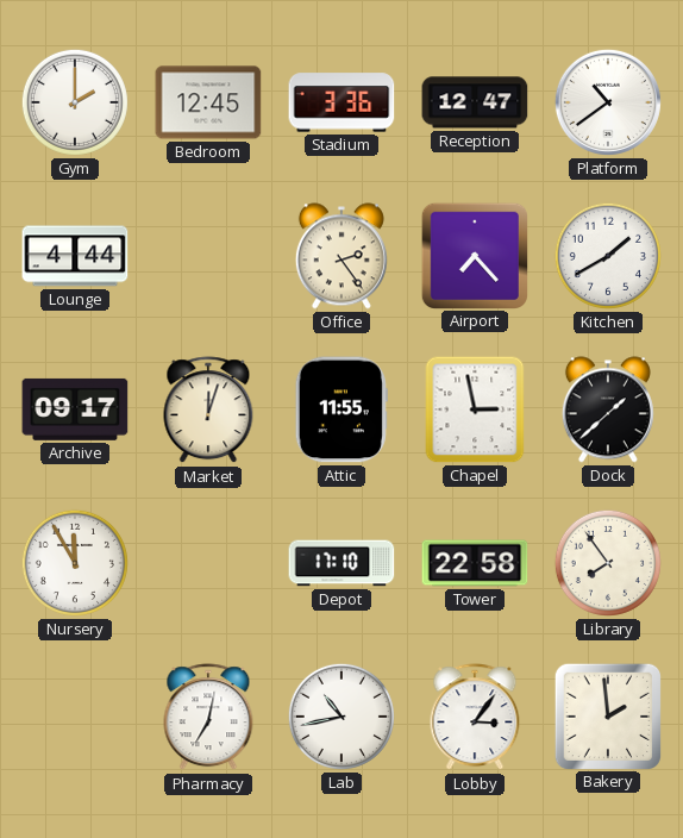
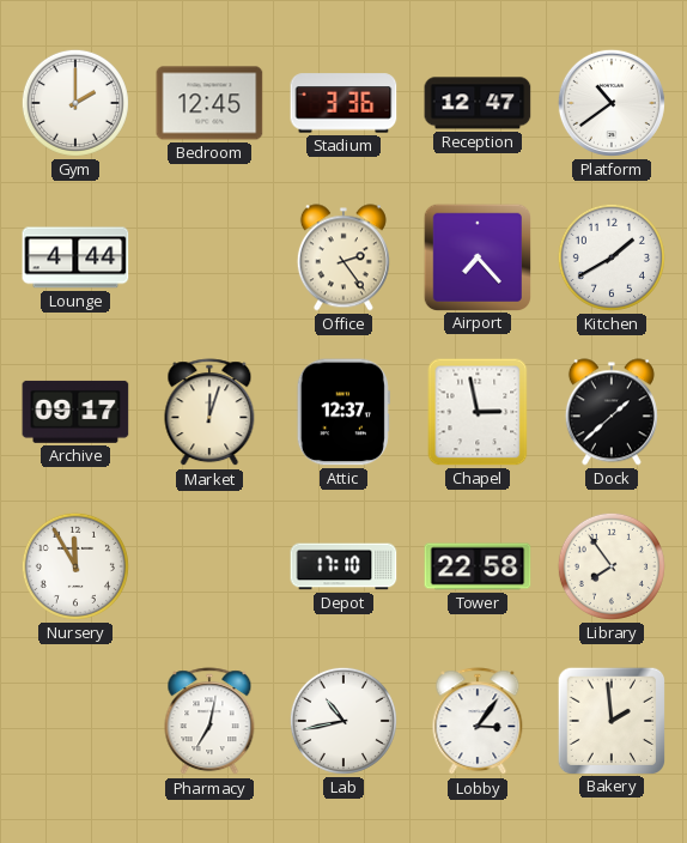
Attic: 11:55 -> 12:37
